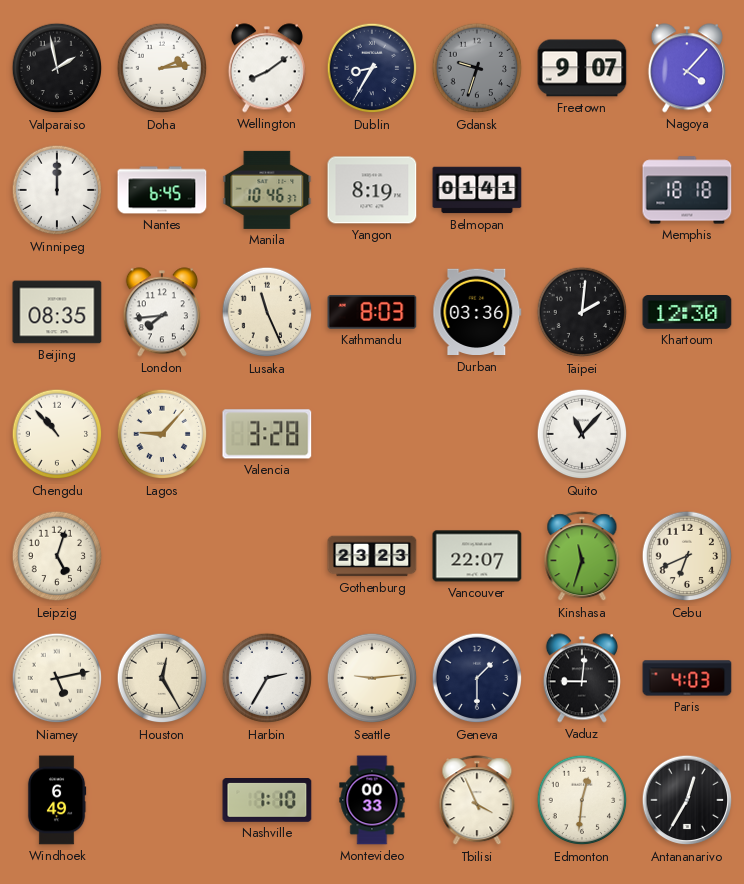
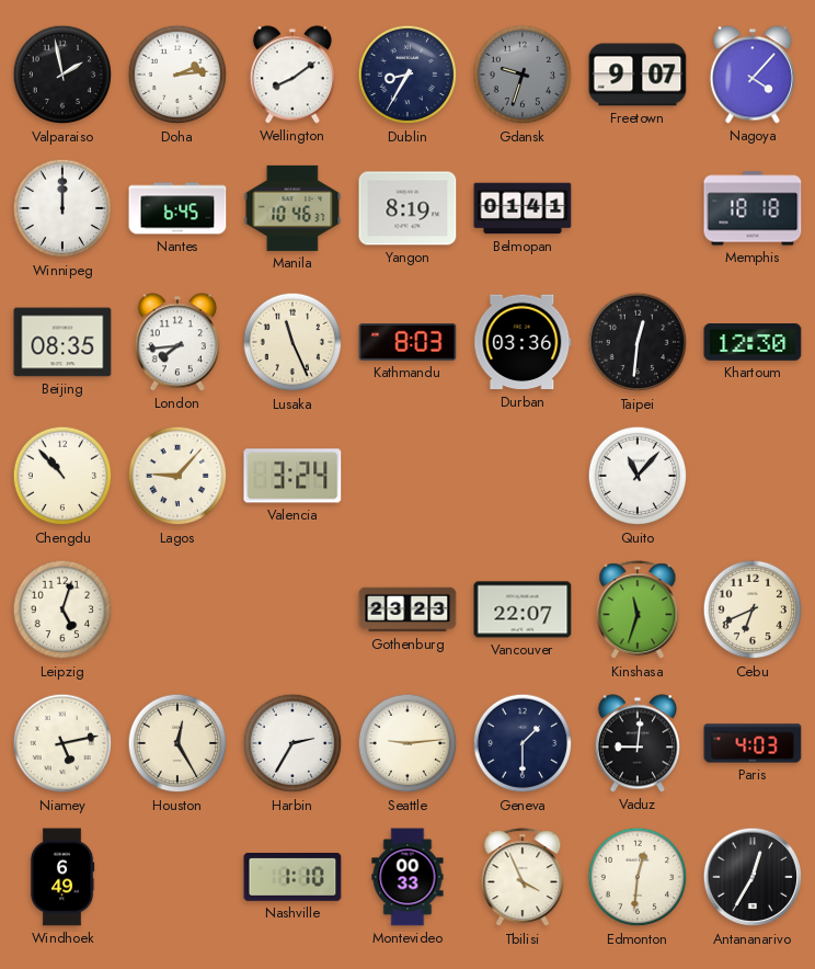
Taipei: 2:01 -> 12:31
Valencia: 3:28 -> 3:24
